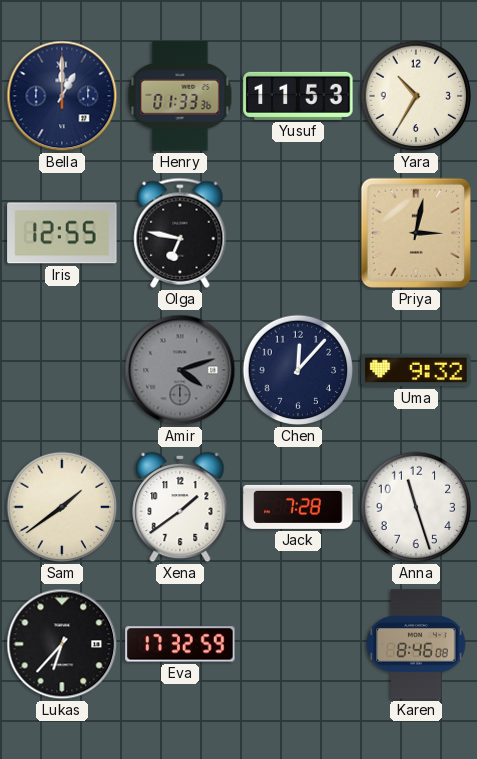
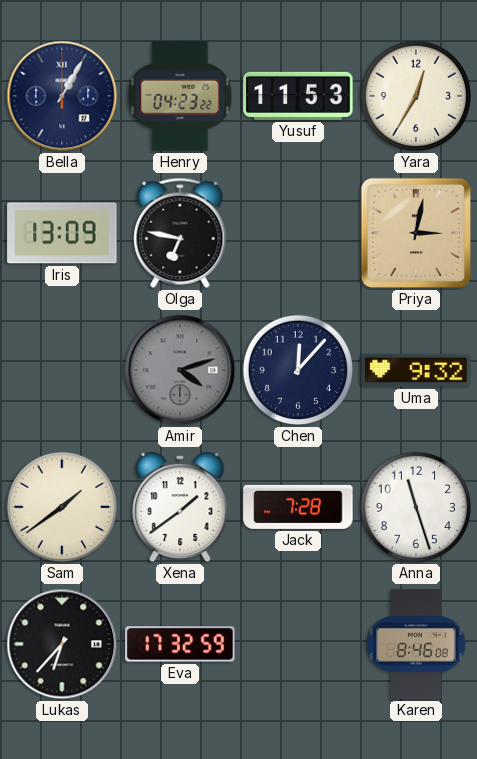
Bella: 1:00 -> 1:05
Henry: 01:33 -> 04:23
Yara: 10:35 -> 12:35
Iris: 12:55 -> 13:09
